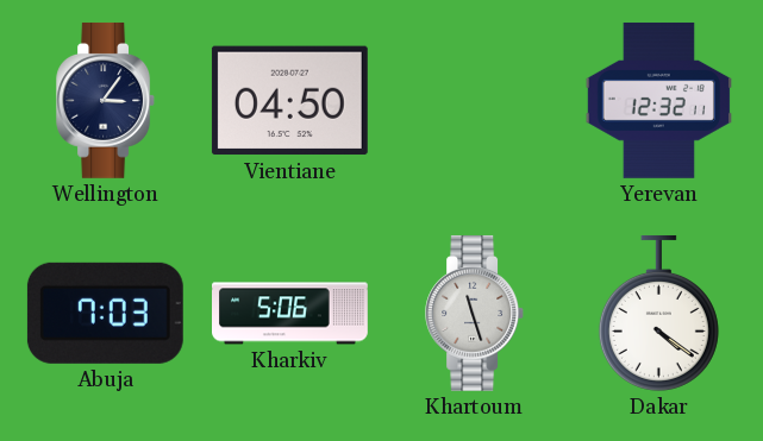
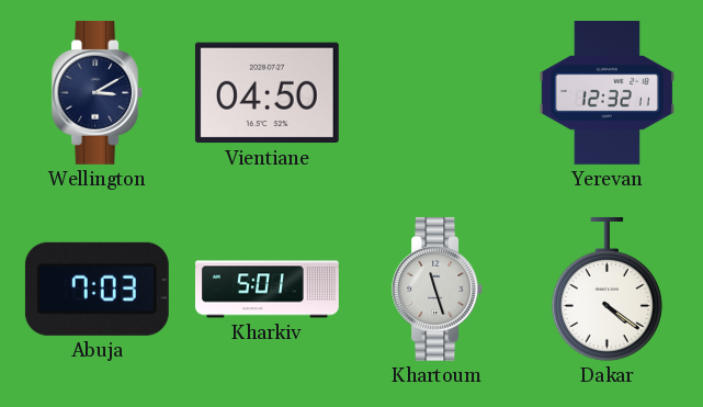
Wellington: 3:06 -> 3:10
Kharkiv: 5:06 -> 5:01
